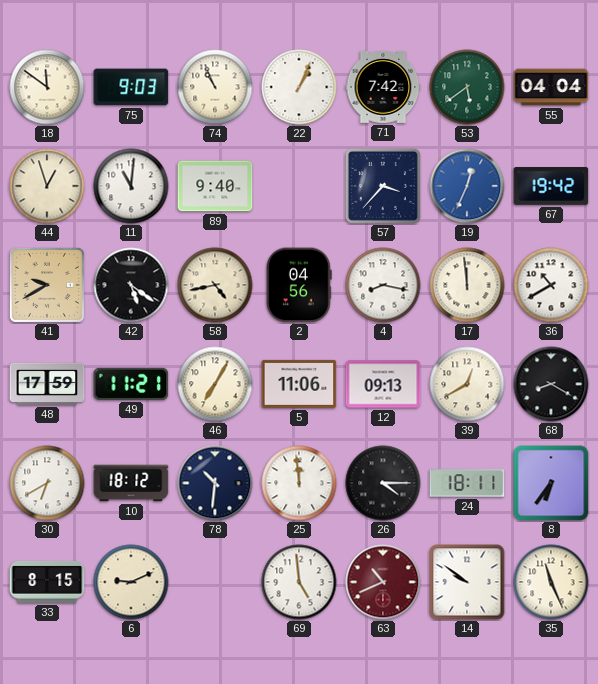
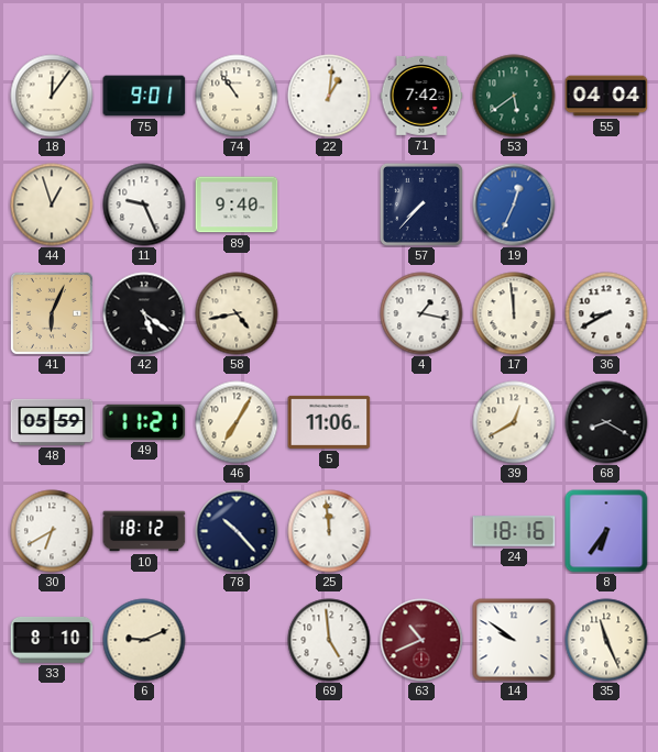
18: 11:51 -> 12:06
75: 9:03 -> 9:01
74: 10:56 -> 10:54
22: 1:04 -> 1:01
11: 11:01 -> 9:26
57: 3:37 -> 7:37
67: 19:42 -> none
41: 9:40 -> 6:04
2: 04:56 -> none
4: 8:17 -> 1:17
36: 10:40 -> 8:40
48: 17:59 -> 05:59
12: 09:13 -> none
78: 10:31 -> 10:23
26: 4:15 -> none
24: 18:11 -> 18:16
33: 8:15 -> 8:10
